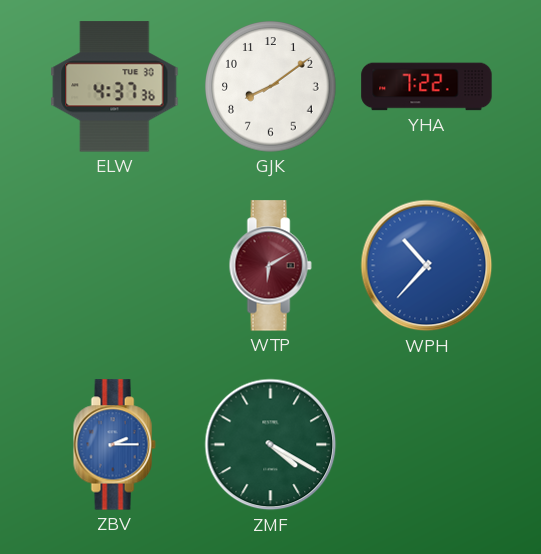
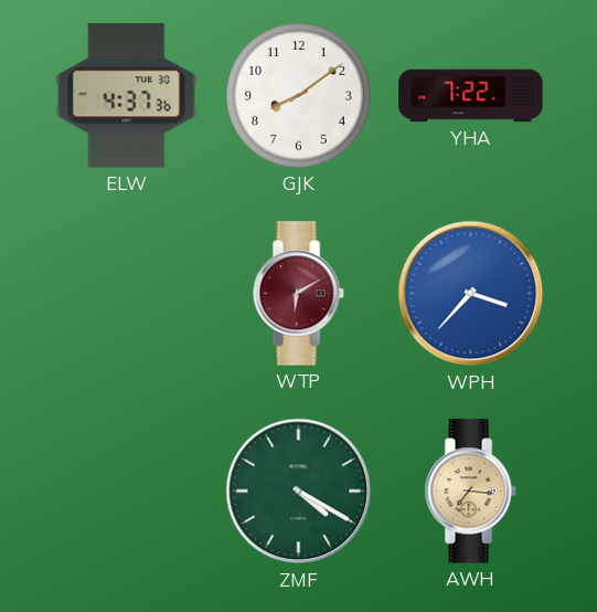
WPH: 10:37 -> 3:37
ZBV: 2:15 -> none
AWH: none -> 7:16
